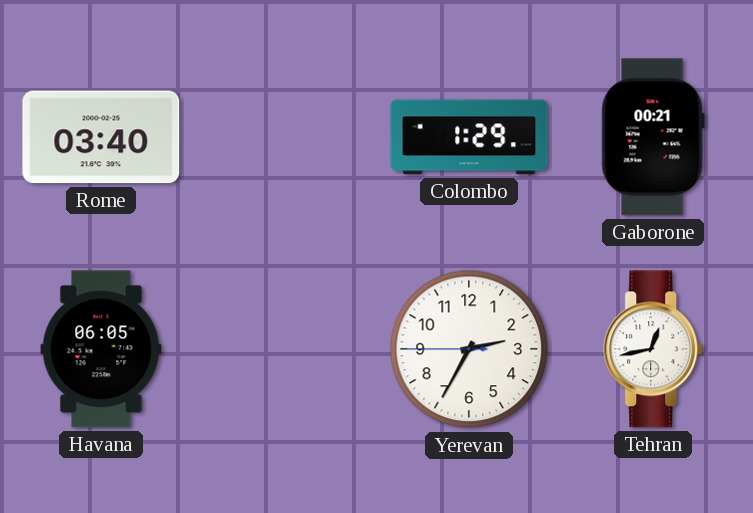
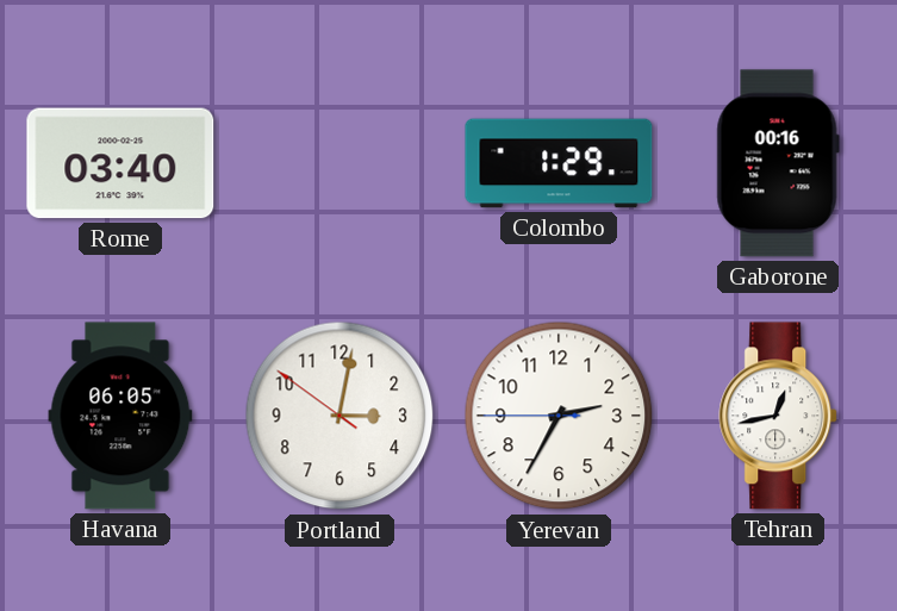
Gaborone: 00:21 -> 00:16
Portland: none -> 3:01
